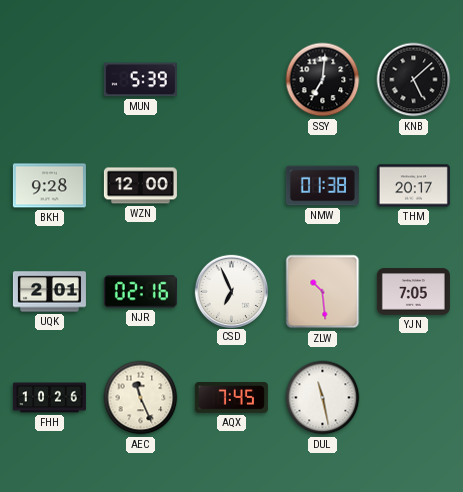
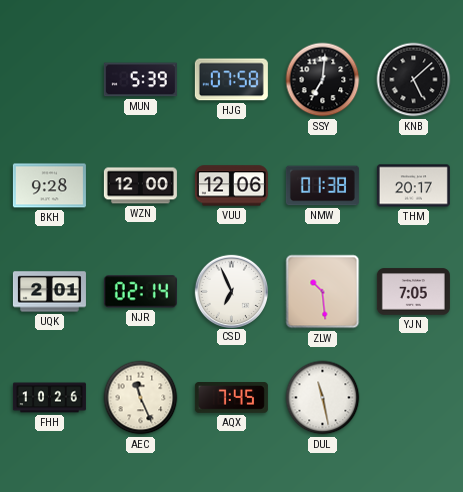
HJG: none -> 07:58
VUU: none -> 12:06
NJR: 02:16 -> 02:14
